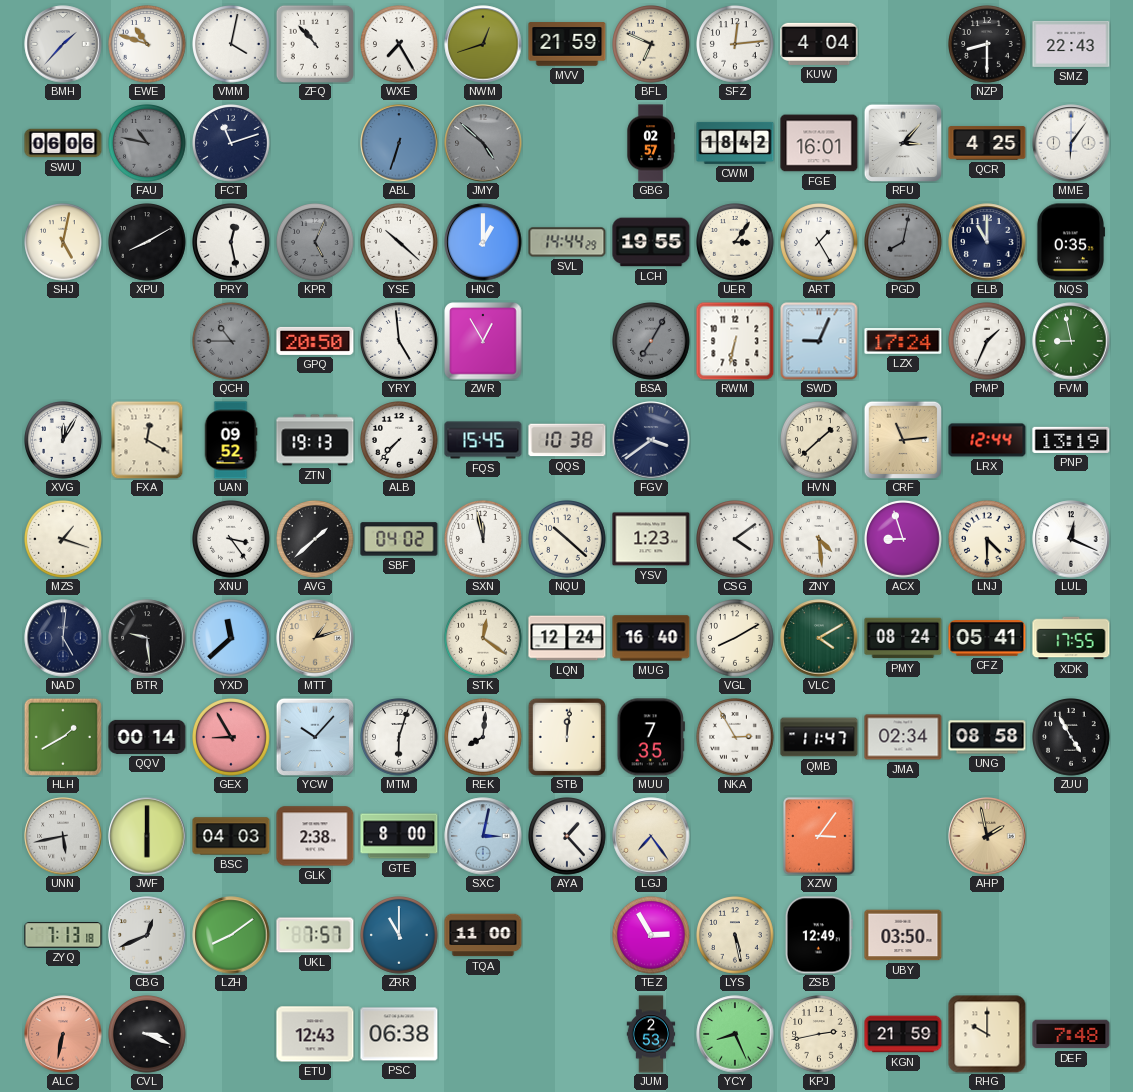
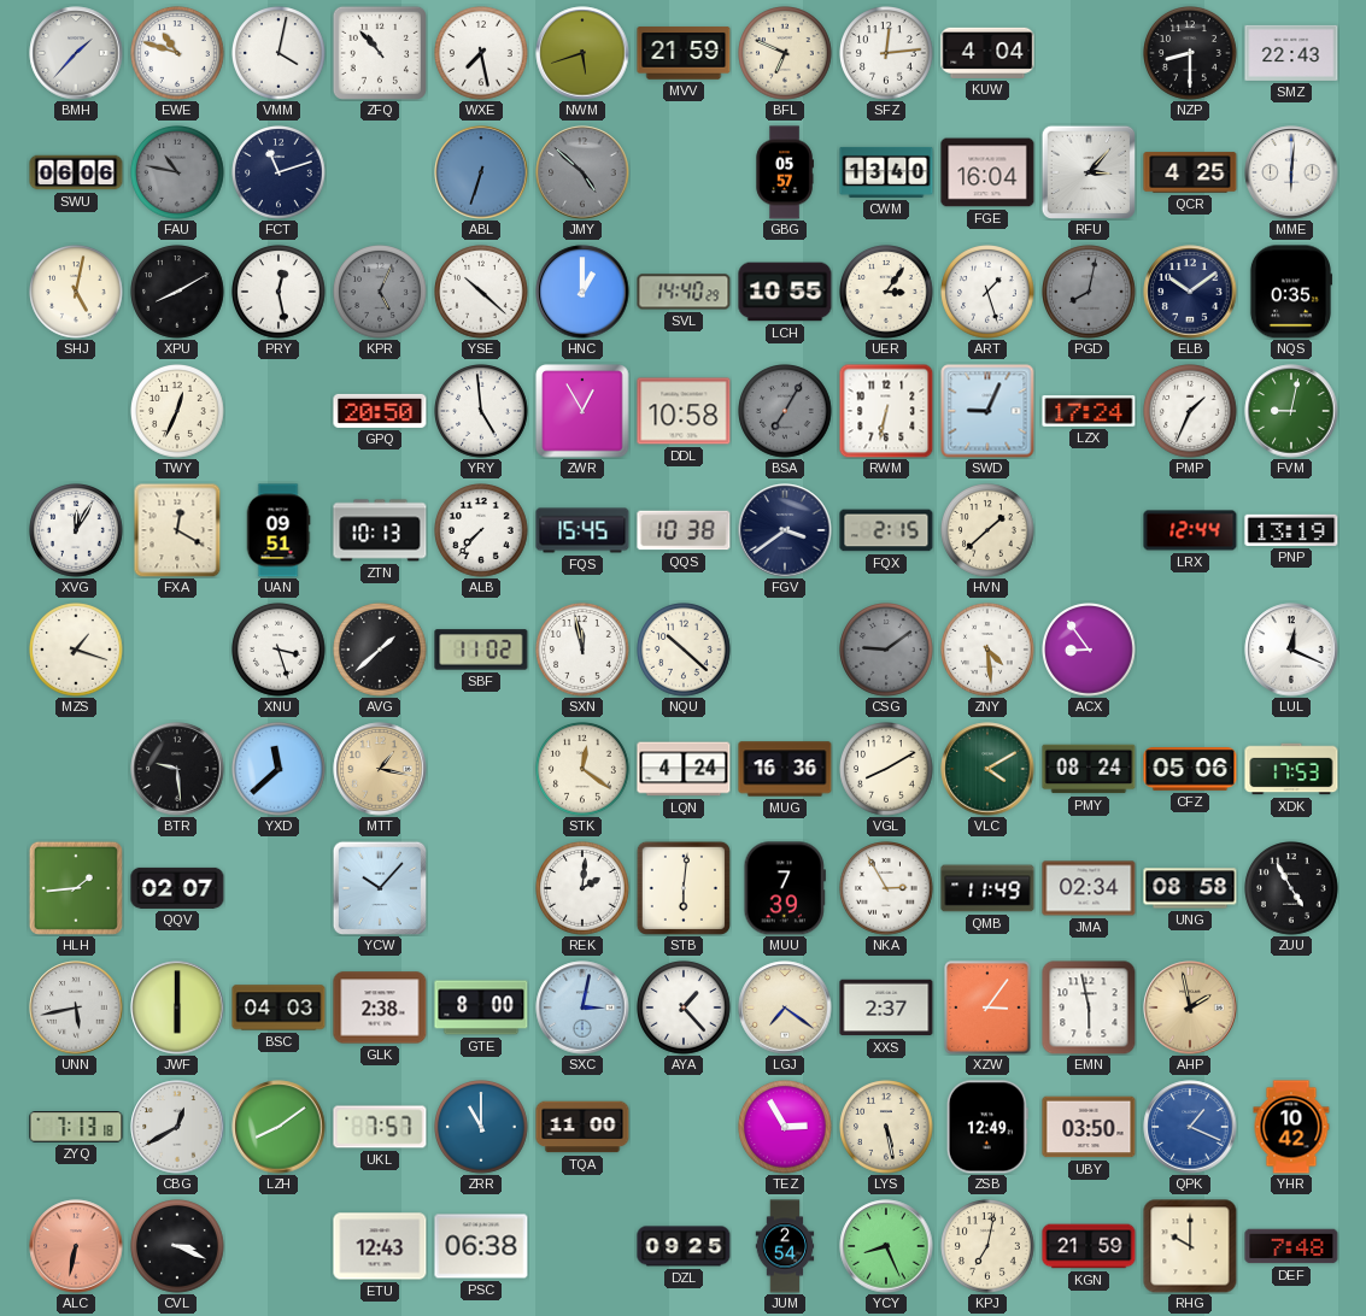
WXE: 7:25 -> 7:28
NWM: 12:42 -> 5:42
GBG: 02:57 -> 05:57
CWM: 18:42 -> 13:40
FGE: 16:01 -> 16:04
MME: 6:06 -> 6:01
SVL: 14:44 -> 14:40
LCH: 19:55 -> 10:55
ART: 1:25 -> 1:27
ELB: 11:00 -> 10:09
TWY: none -> 12:34
QCH: 10:45 -> none
DDL: none -> 10:58
FVM: 8:58 -> 9:02
UAN: 09:52 -> 09:51
ZTN: 19:13 -> 10:13
FQX: none -> 2:15
CRF: 11:14 -> none
XNU: 3:24 -> 3:27
SBF: 04:02 -> 11:02
YSV: 1:23 -> none
CSG: 4:09 -> 9:09
CSG dial: white -> grey
ACX: 8:57 -> 8:54
LNJ: 4:30 -> none
NAD: 5:01 -> none
MTT: 1:12 -> 1:17
LQN: 12:24 -> 4:24
MUG: 16:40 -> 16:36
CFZ: 05:41 -> 05:06
XDK: 17:55 -> 17:53
HLH: 1:40 -> 1:44
QQV: 00:14 -> 02:07
GEX: 8:55 -> none
MTM: 6:03 -> none
REK: 8:01 -> 2:01
STB: 12:01 -> 6:01
MUU: 7:35 -> 7:39
QMB: 11:47 -> 11:49
LGJ: 7:24 -> 7:21
XXS: none -> 2:37
EMN: none -> 5:58
CBG: 12:41 -> 12:40
QPK: none -> 1:19
YHR: none -> 10:42
DZL: none -> 09:25
JUM: 2:53 -> 2:54
KPJ: 2:43 -> 7:02
